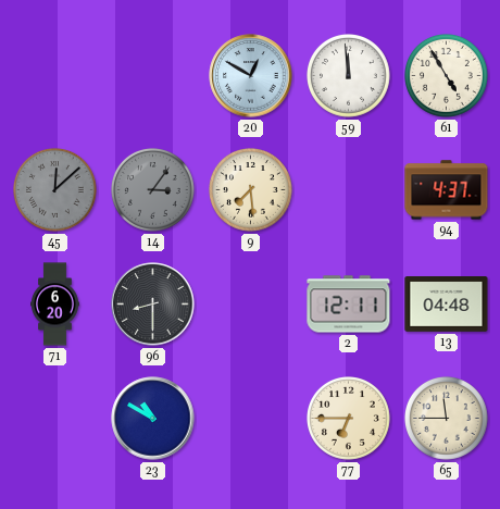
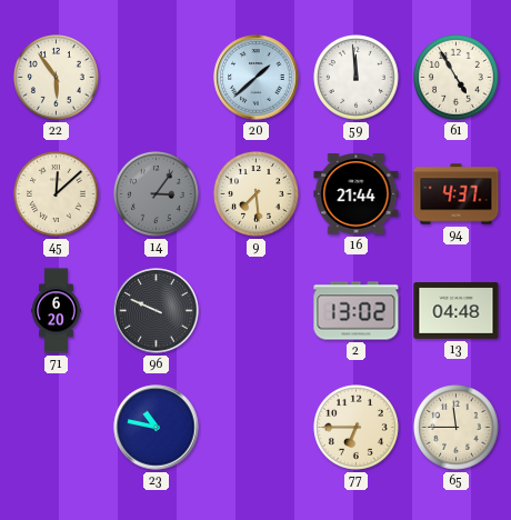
22: none -> 5:54
20: 12:50 -> 1:38
45 dial: grey -> cream
16: none -> 21:44
96: 8:30 -> 9:49
2: 12:11 -> 13:02
23: 10:50 -> 10:47
